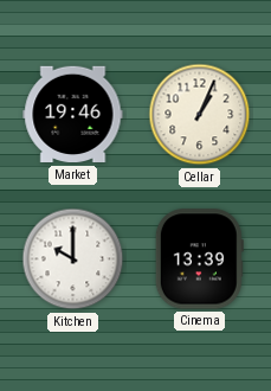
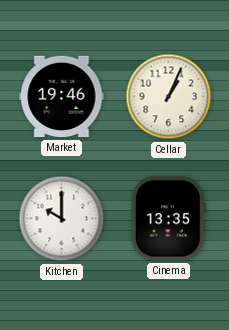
Cinema: 13:39 -> 13:35
